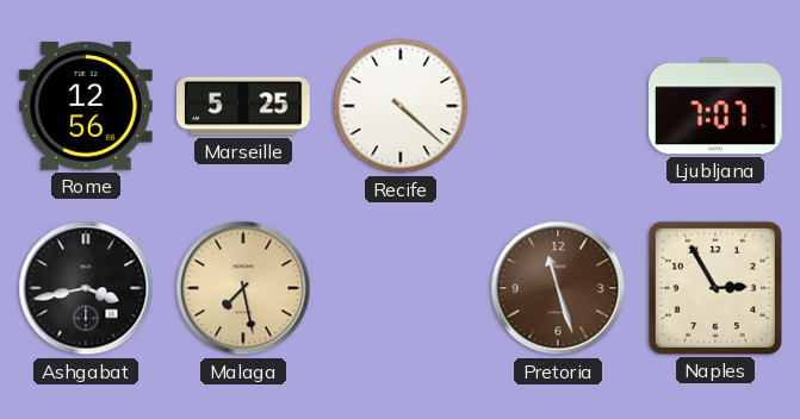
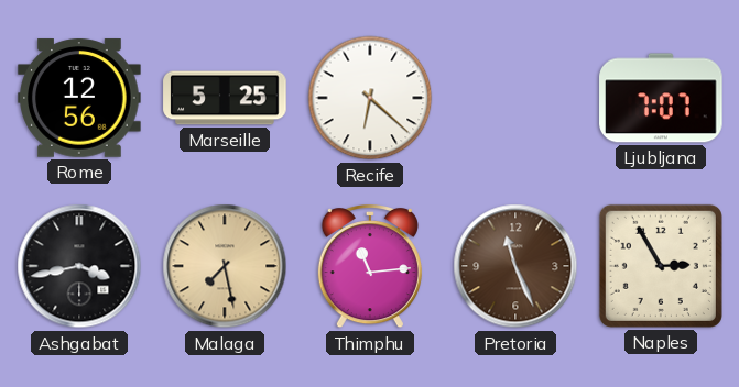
Recife: 4:22 -> 6:22
Thimphu: none -> 11:14
Pretoria: 11:27 -> 11:26
